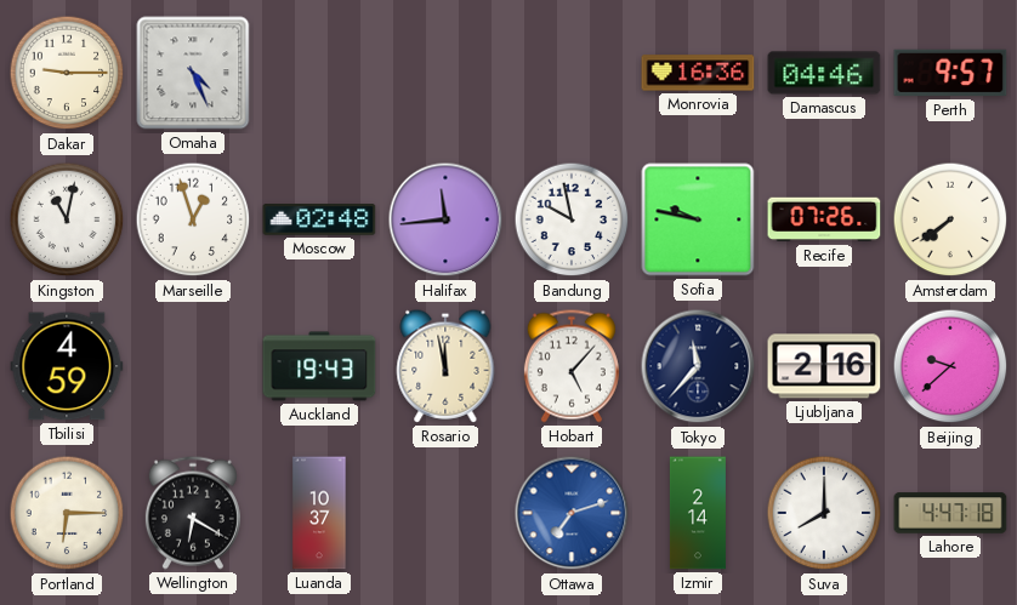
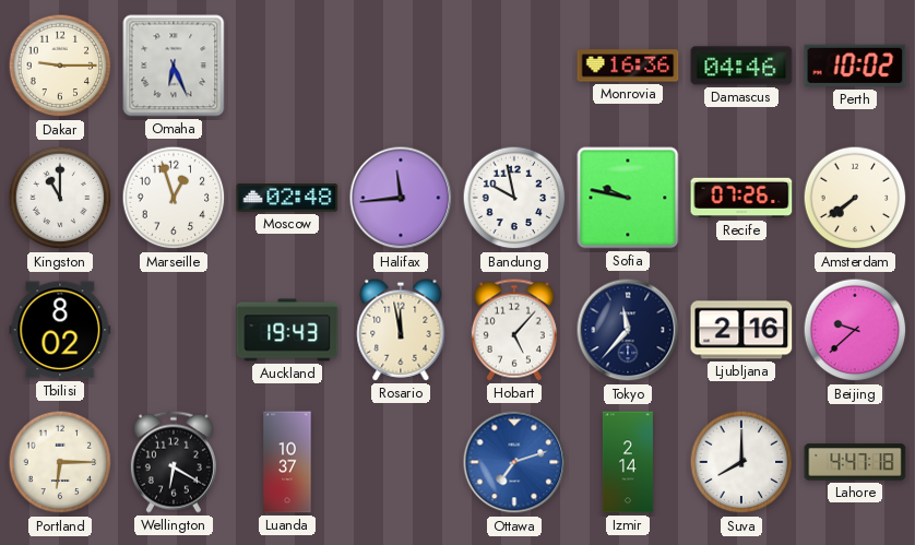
Omaha: 4:26 -> 6:26
Perth: 9:57 -> 10:02
Kingston: 11:02 -> 11:00
Tbilisi: 4:59 -> 8:02
